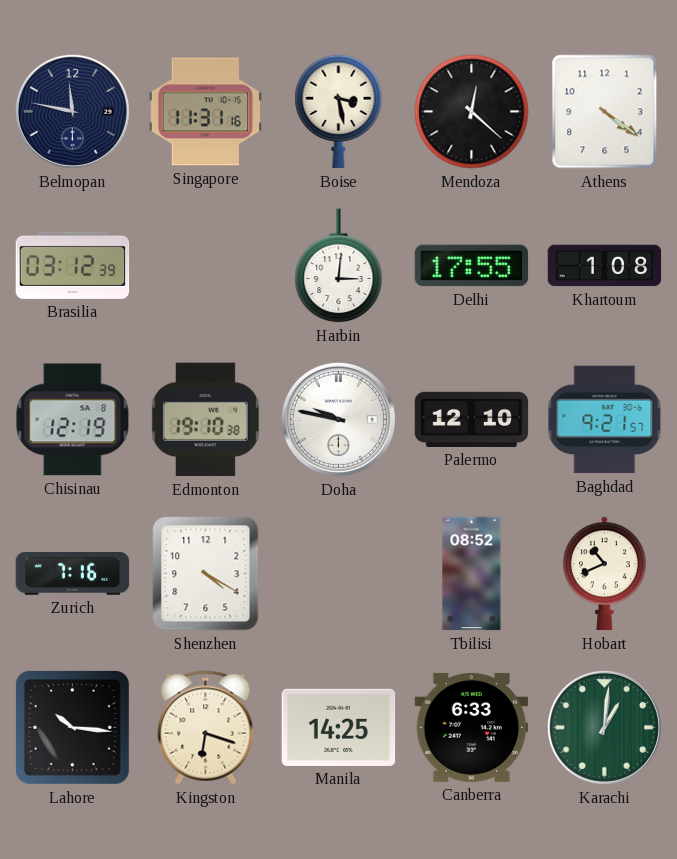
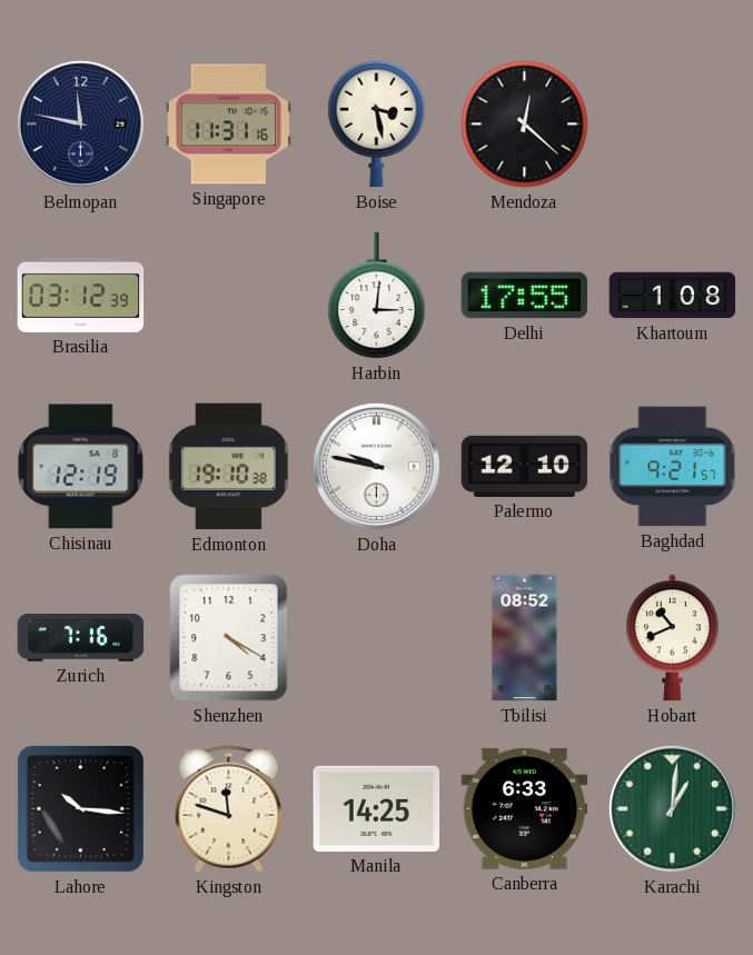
Athens: 4:21 -> none
Kingston: 6:18 -> 11:48
